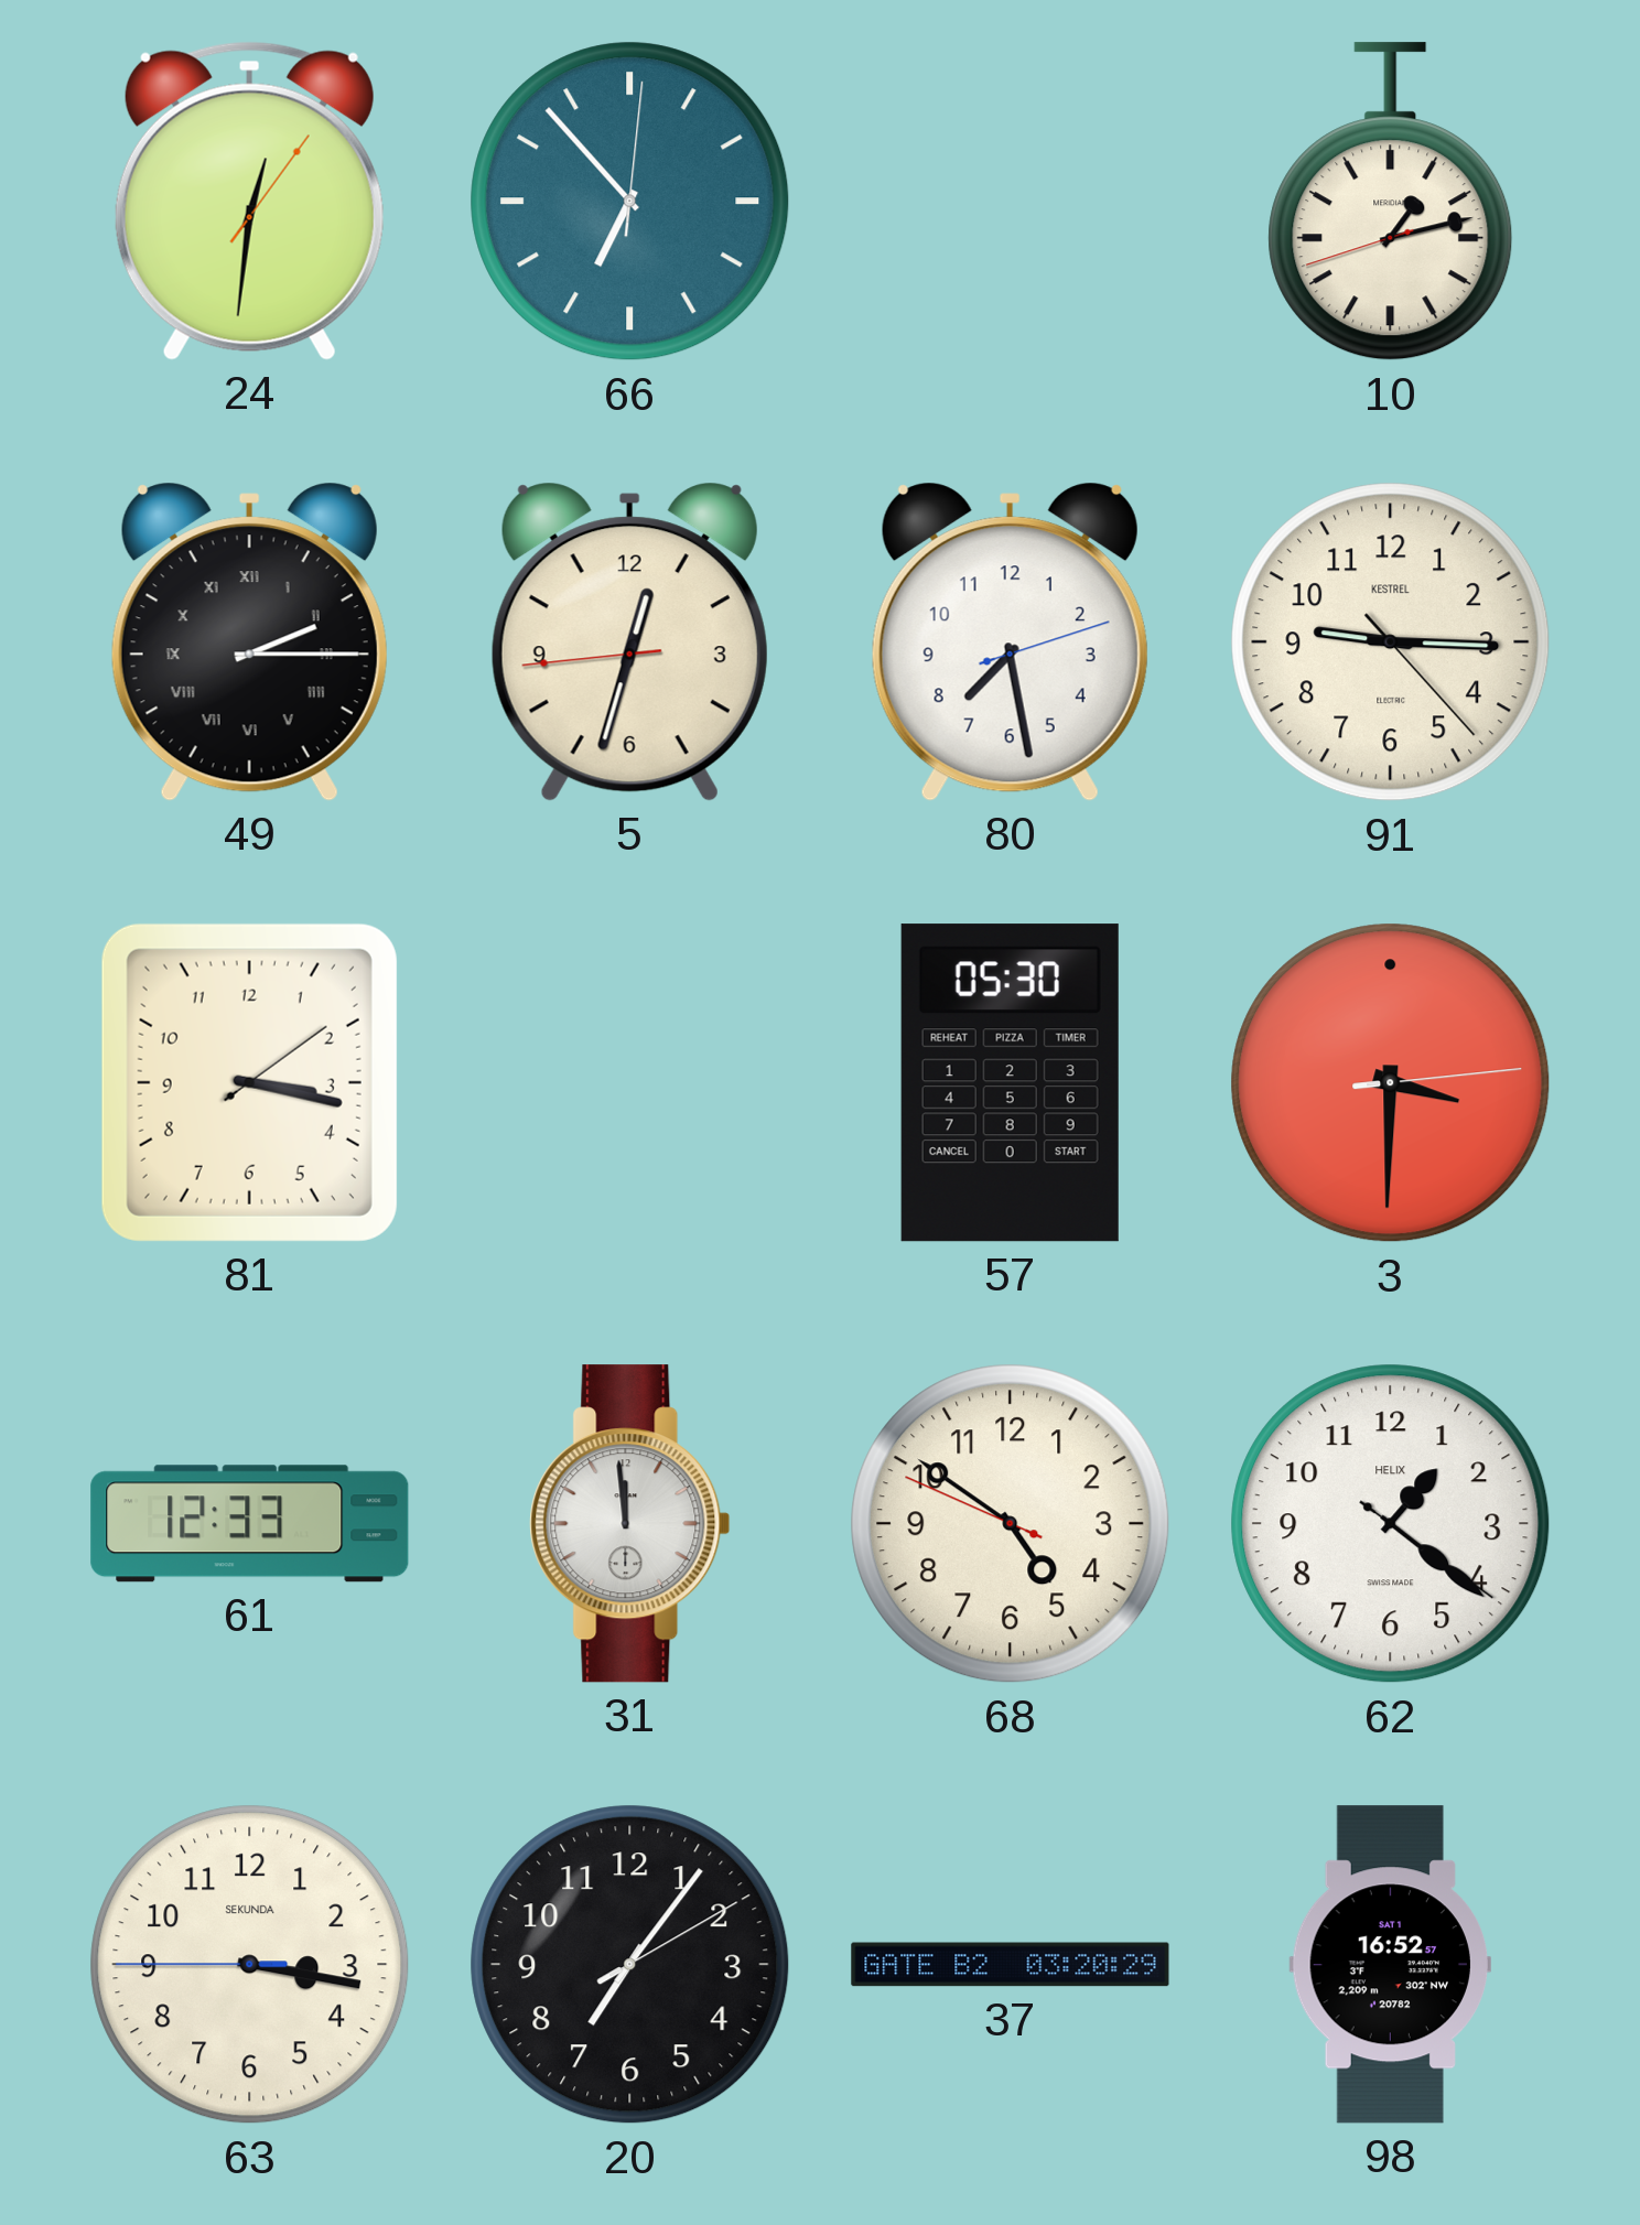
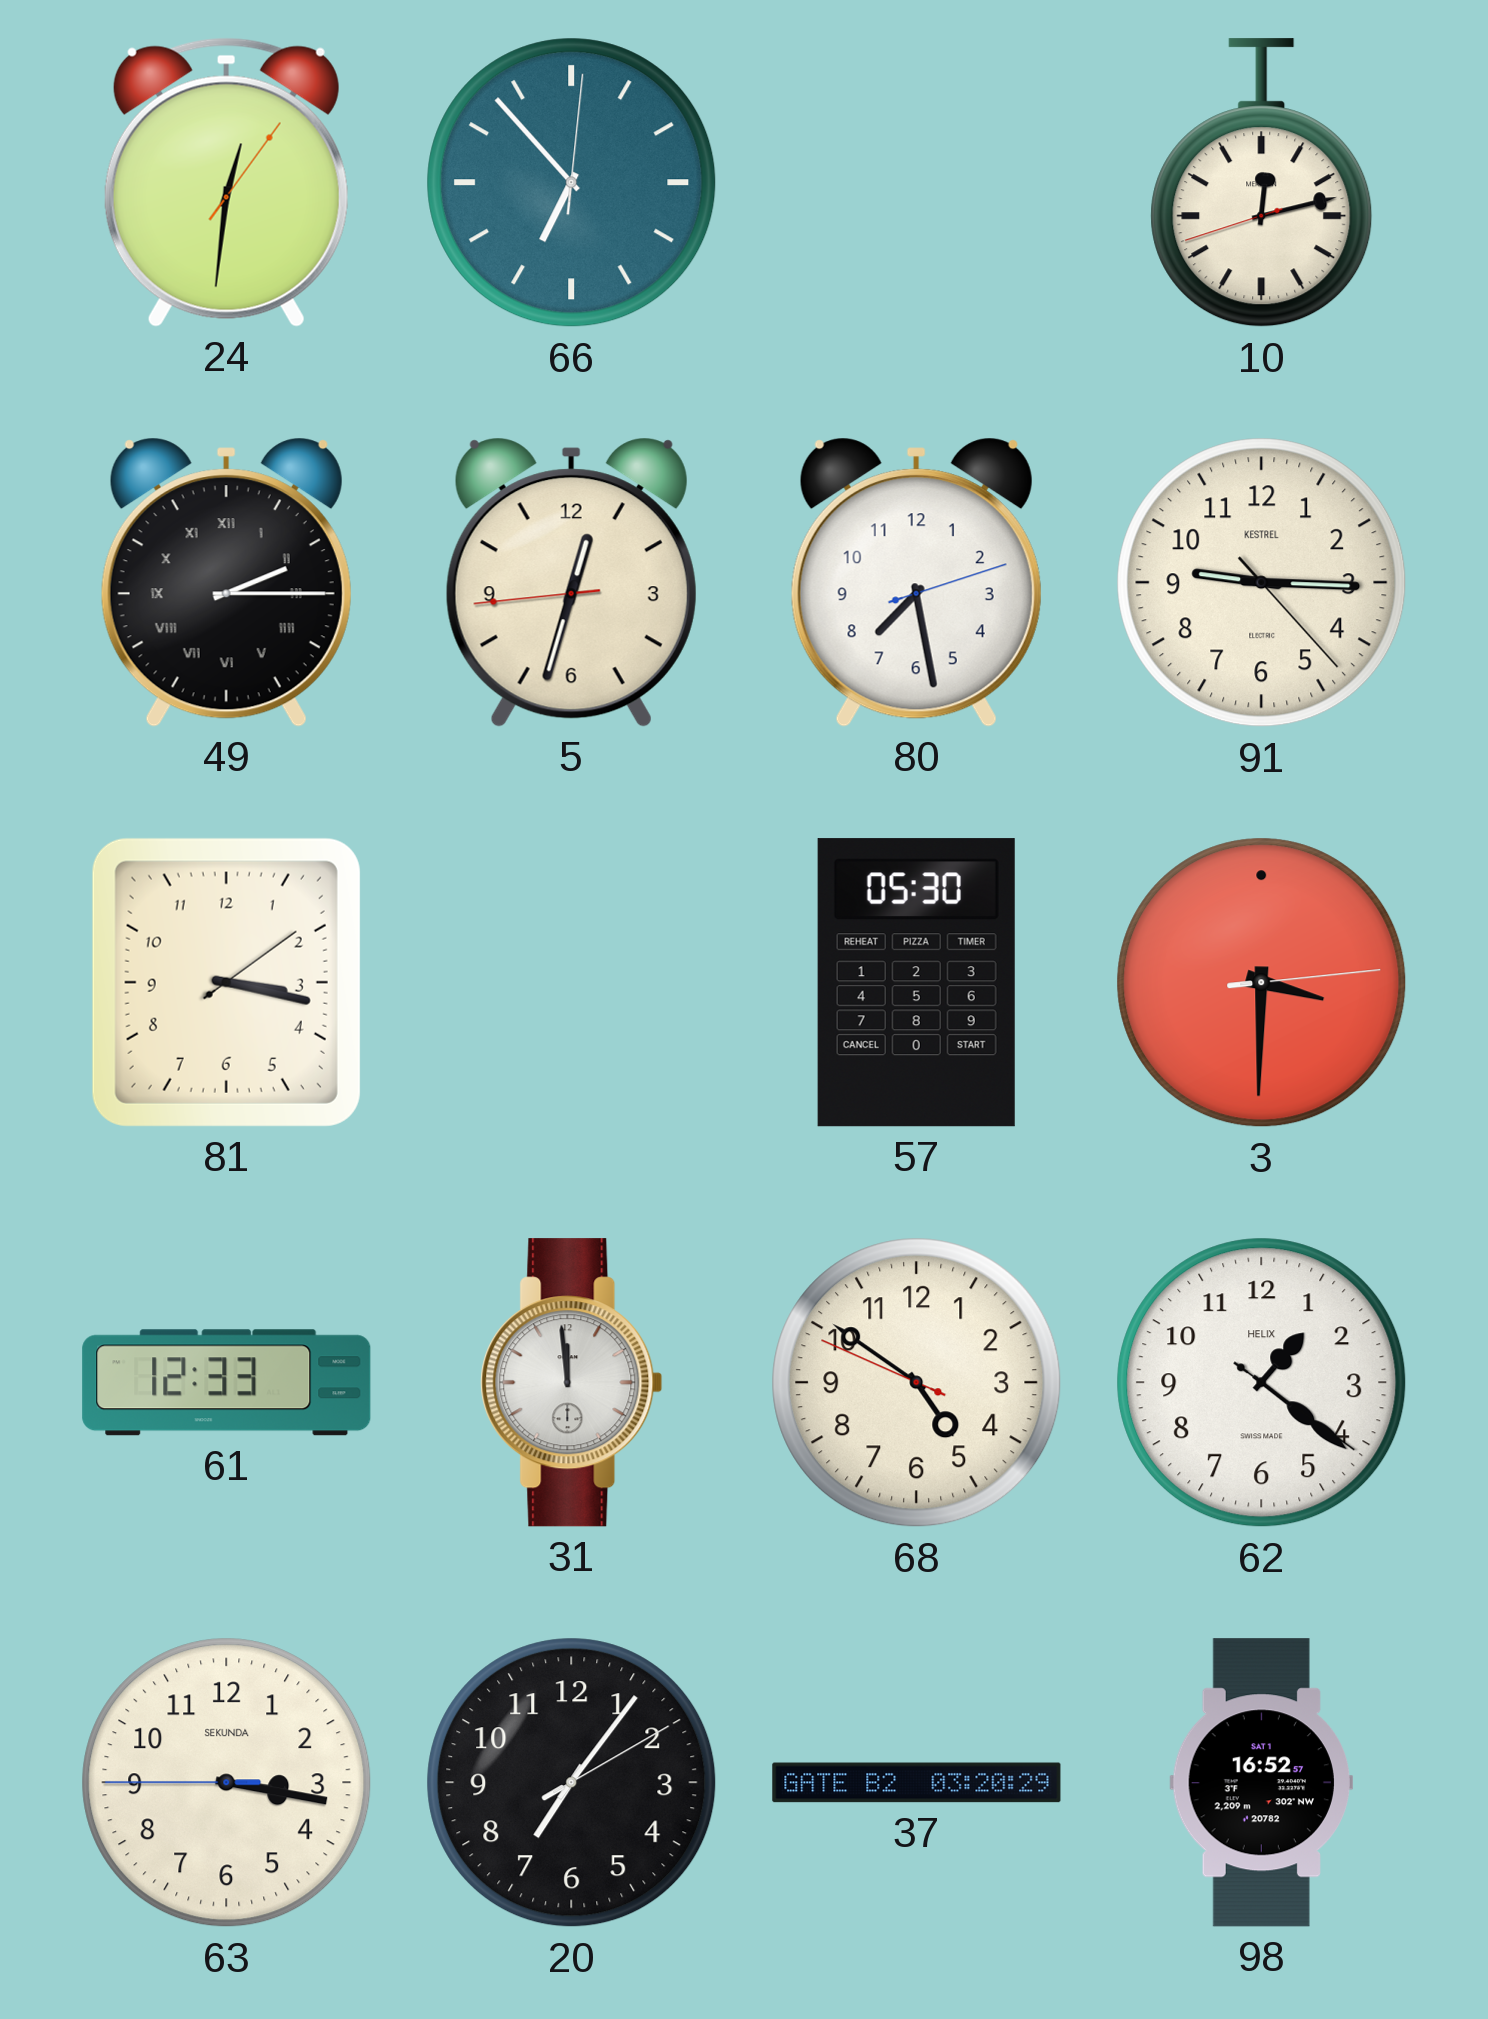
10: 1:12 -> 12:12
